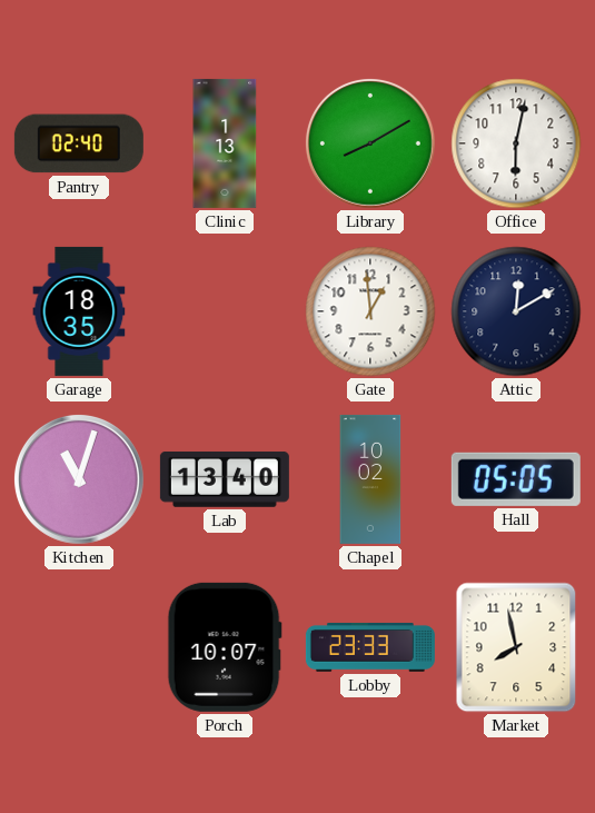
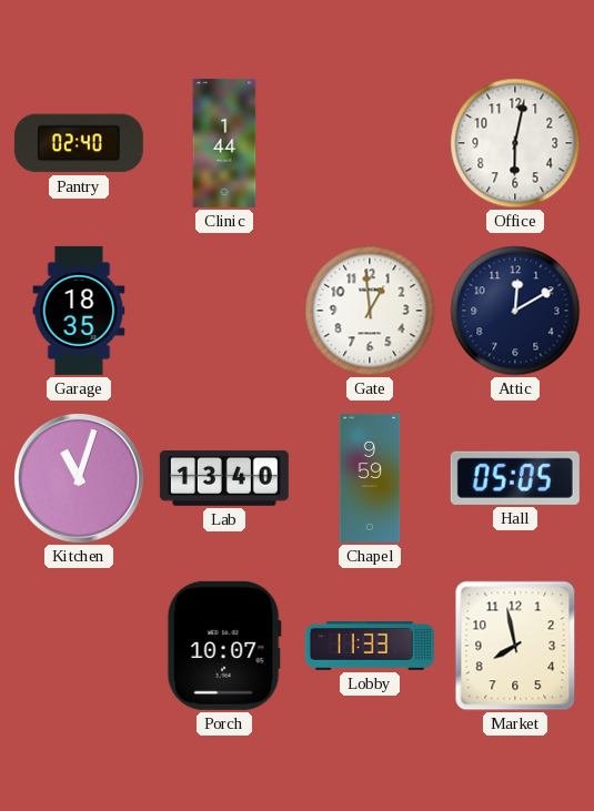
Clinic: 1:13 -> 1:44
Library: 8:10 -> none
Chapel: 10:02 -> 9:59
Lobby: 23:33 -> 11:33
